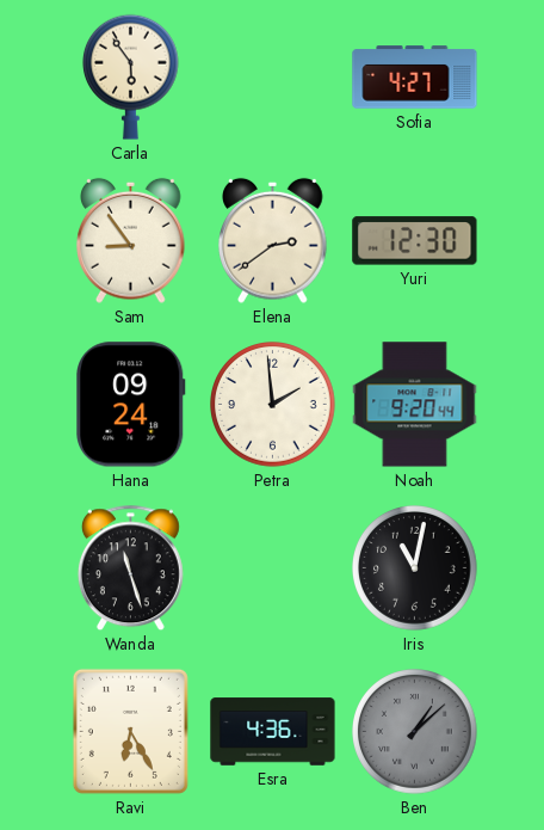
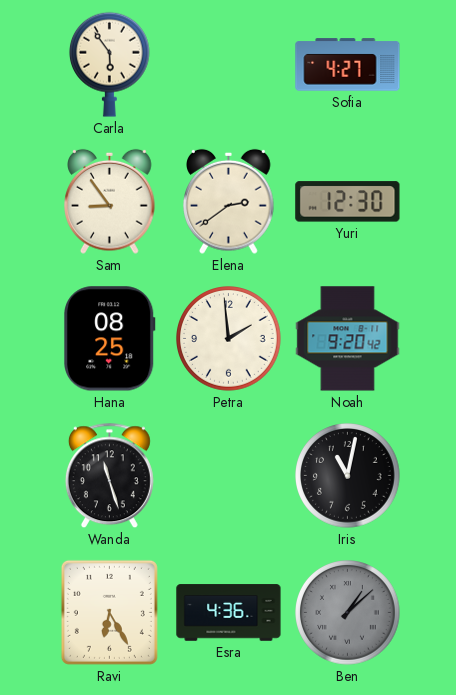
Hana: 09:24 -> 08:25
Noah: 9:20:44 -> 9:20:42
